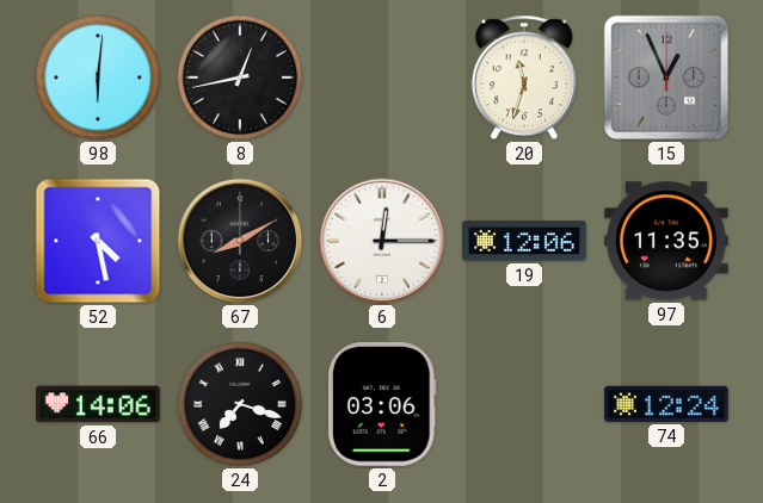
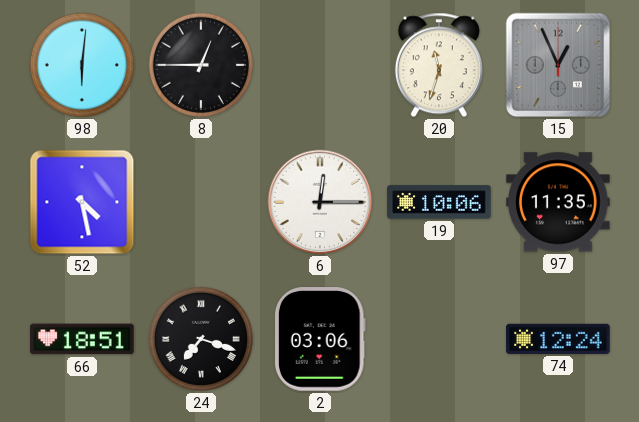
8: 12:43 -> 12:45
67: 8:10 -> none
19: 12:06 -> 10:06
66: 14:06 -> 18:51
